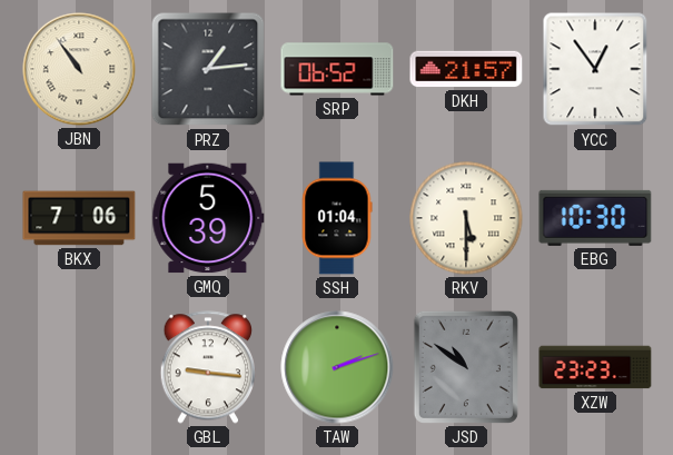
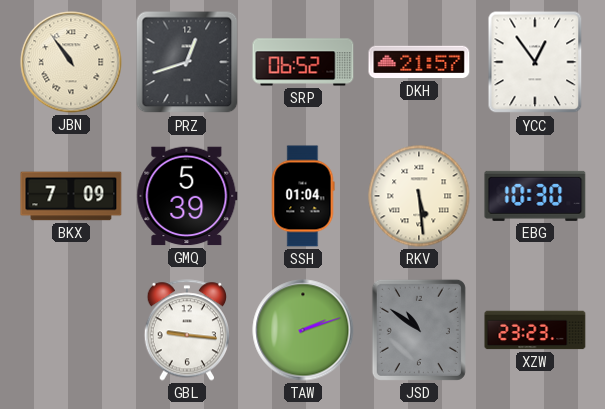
PRZ: 1:14 -> 12:42
BKX: 7:06 -> 7:09
RKV: 5:30 -> 5:29
